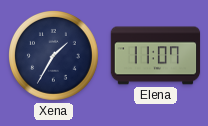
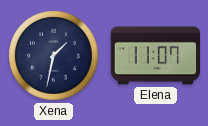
Xena: 1:35 -> 1:32
